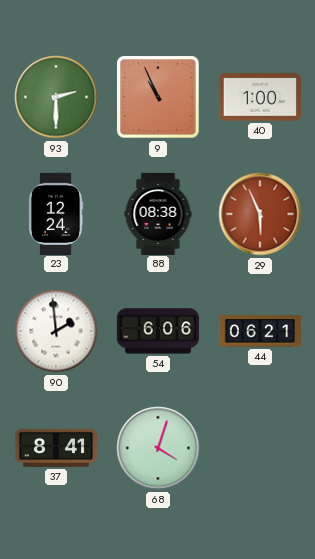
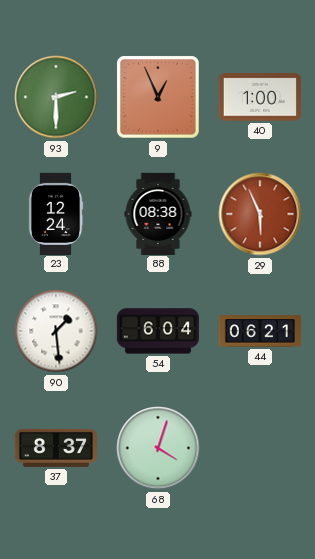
9: 10:56 -> 12:56
90: 1:59 -> 1:29
54: 6:06 -> 6:04
37: 8:41 -> 8:37
